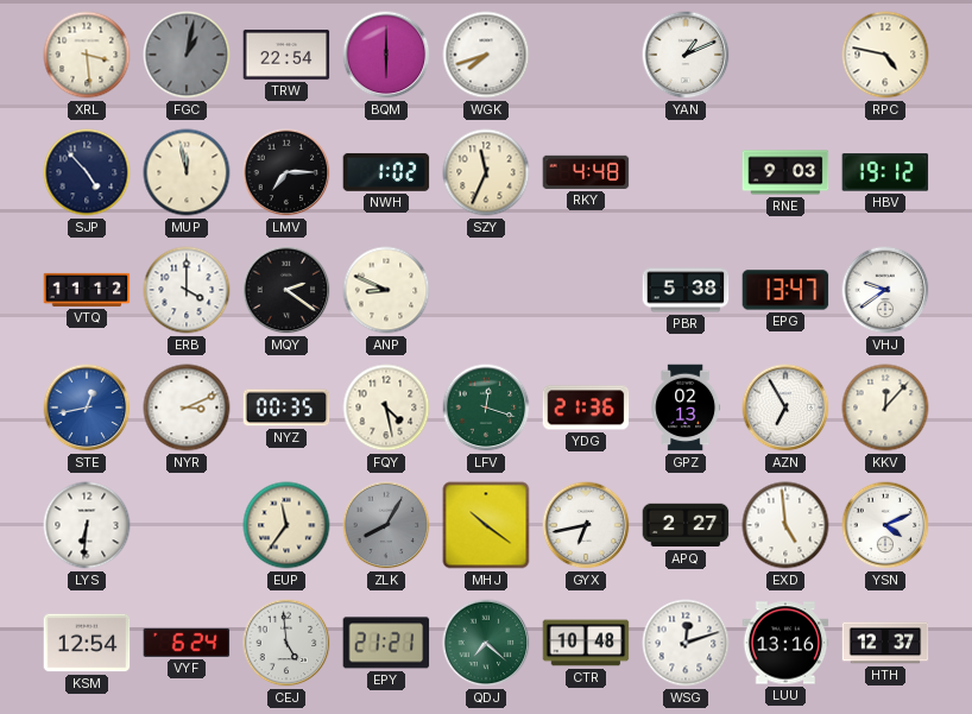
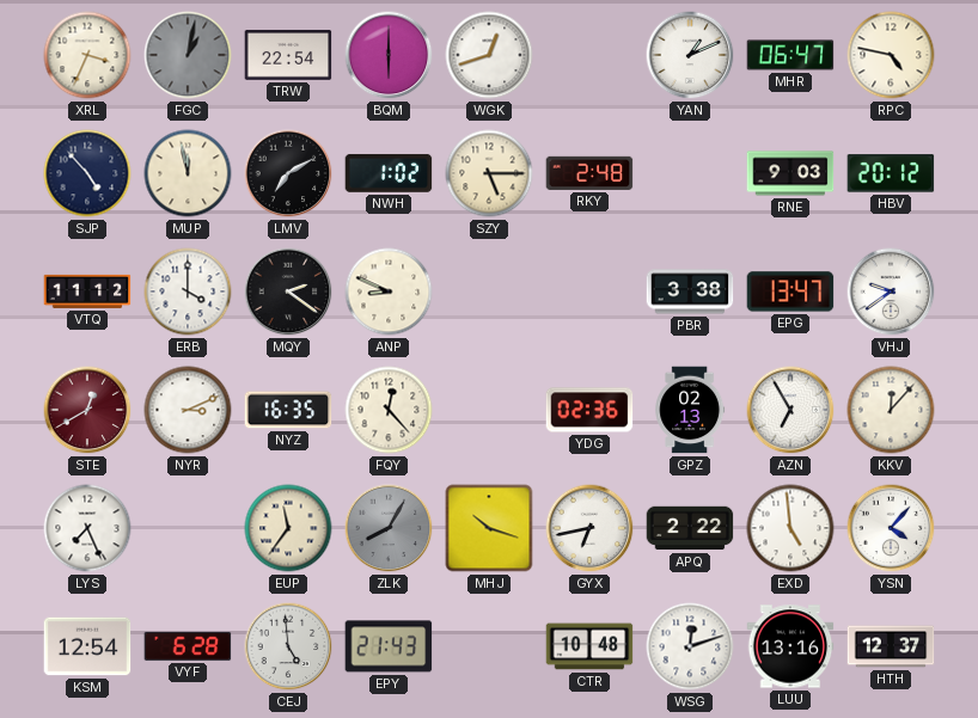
XRL: 3:29 -> 3:34
WGK: 7:42 -> 12:42
MHR: none -> 06:47
LMV: 7:15 -> 7:10
SZY: 11:34 -> 5:15
RKY: 4:48 -> 2:48
HBV: 19:12 -> 20:12
PBR: 5:38 -> 3:38
STE: 12:43 -> 12:40
STE dial: blue -> burgundy
NYZ: 00:35 -> 16:35
FQY: 4:28 -> 12:23
LFV: 12:18 -> none
YDG: 21:36 -> 02:36
LYS: 6:31 -> 7:26
MHJ: 10:21 -> 10:18
APQ: 2:27 -> 2:22
YSN: 4:11 -> 4:07
VYF: 6:24 -> 6:28
EPY: 21:21 -> 21:43
QDJ: 7:22 -> none
